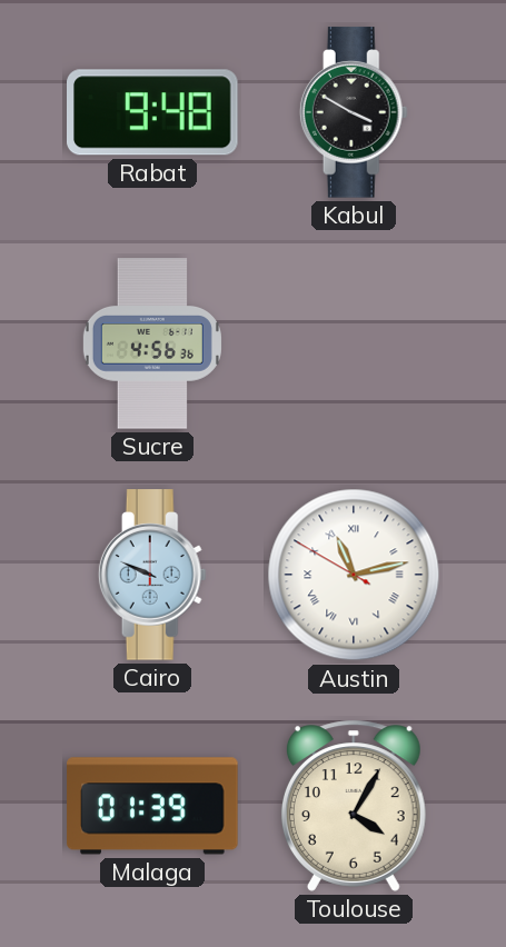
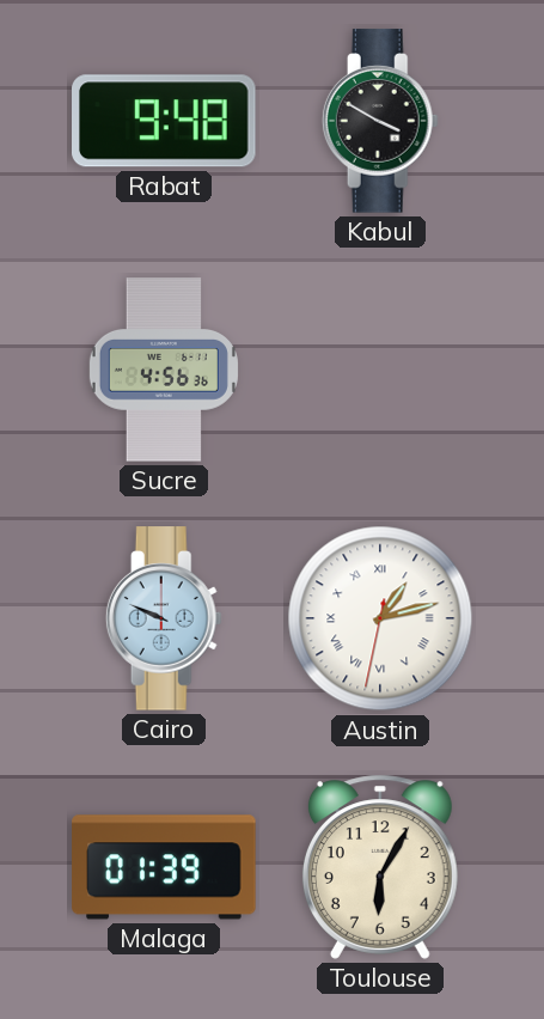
Austin: 11:12 -> 1:12
Toulouse: 4:05 -> 6:05
